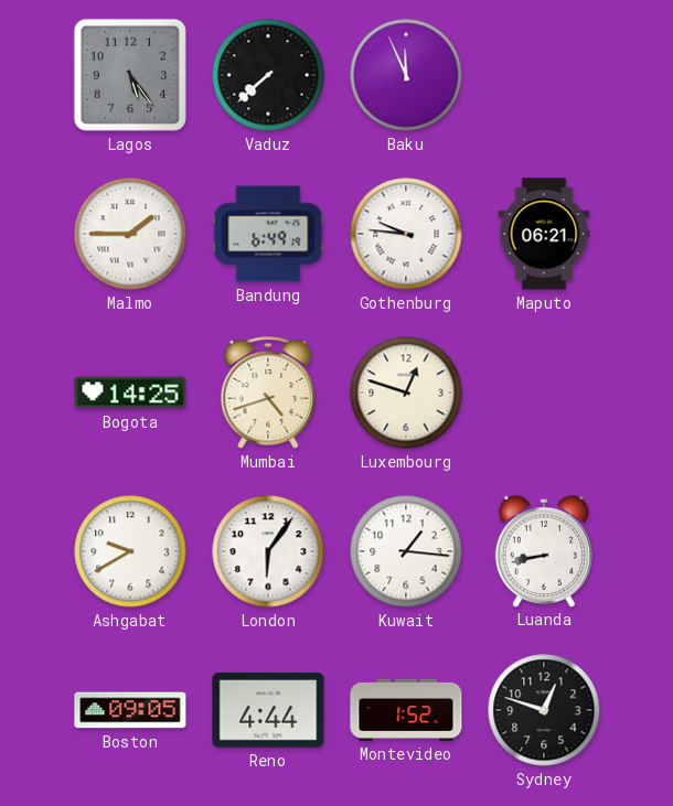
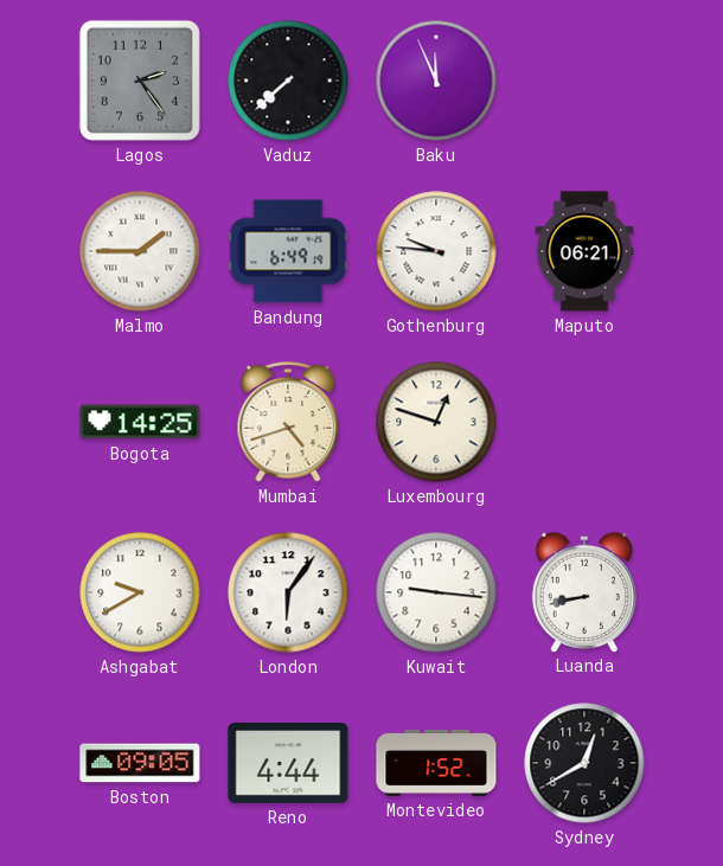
Lagos: 5:24 -> 2:24
Kuwait: 1:16 -> 9:16
Sydney: 12:48 -> 12:40
